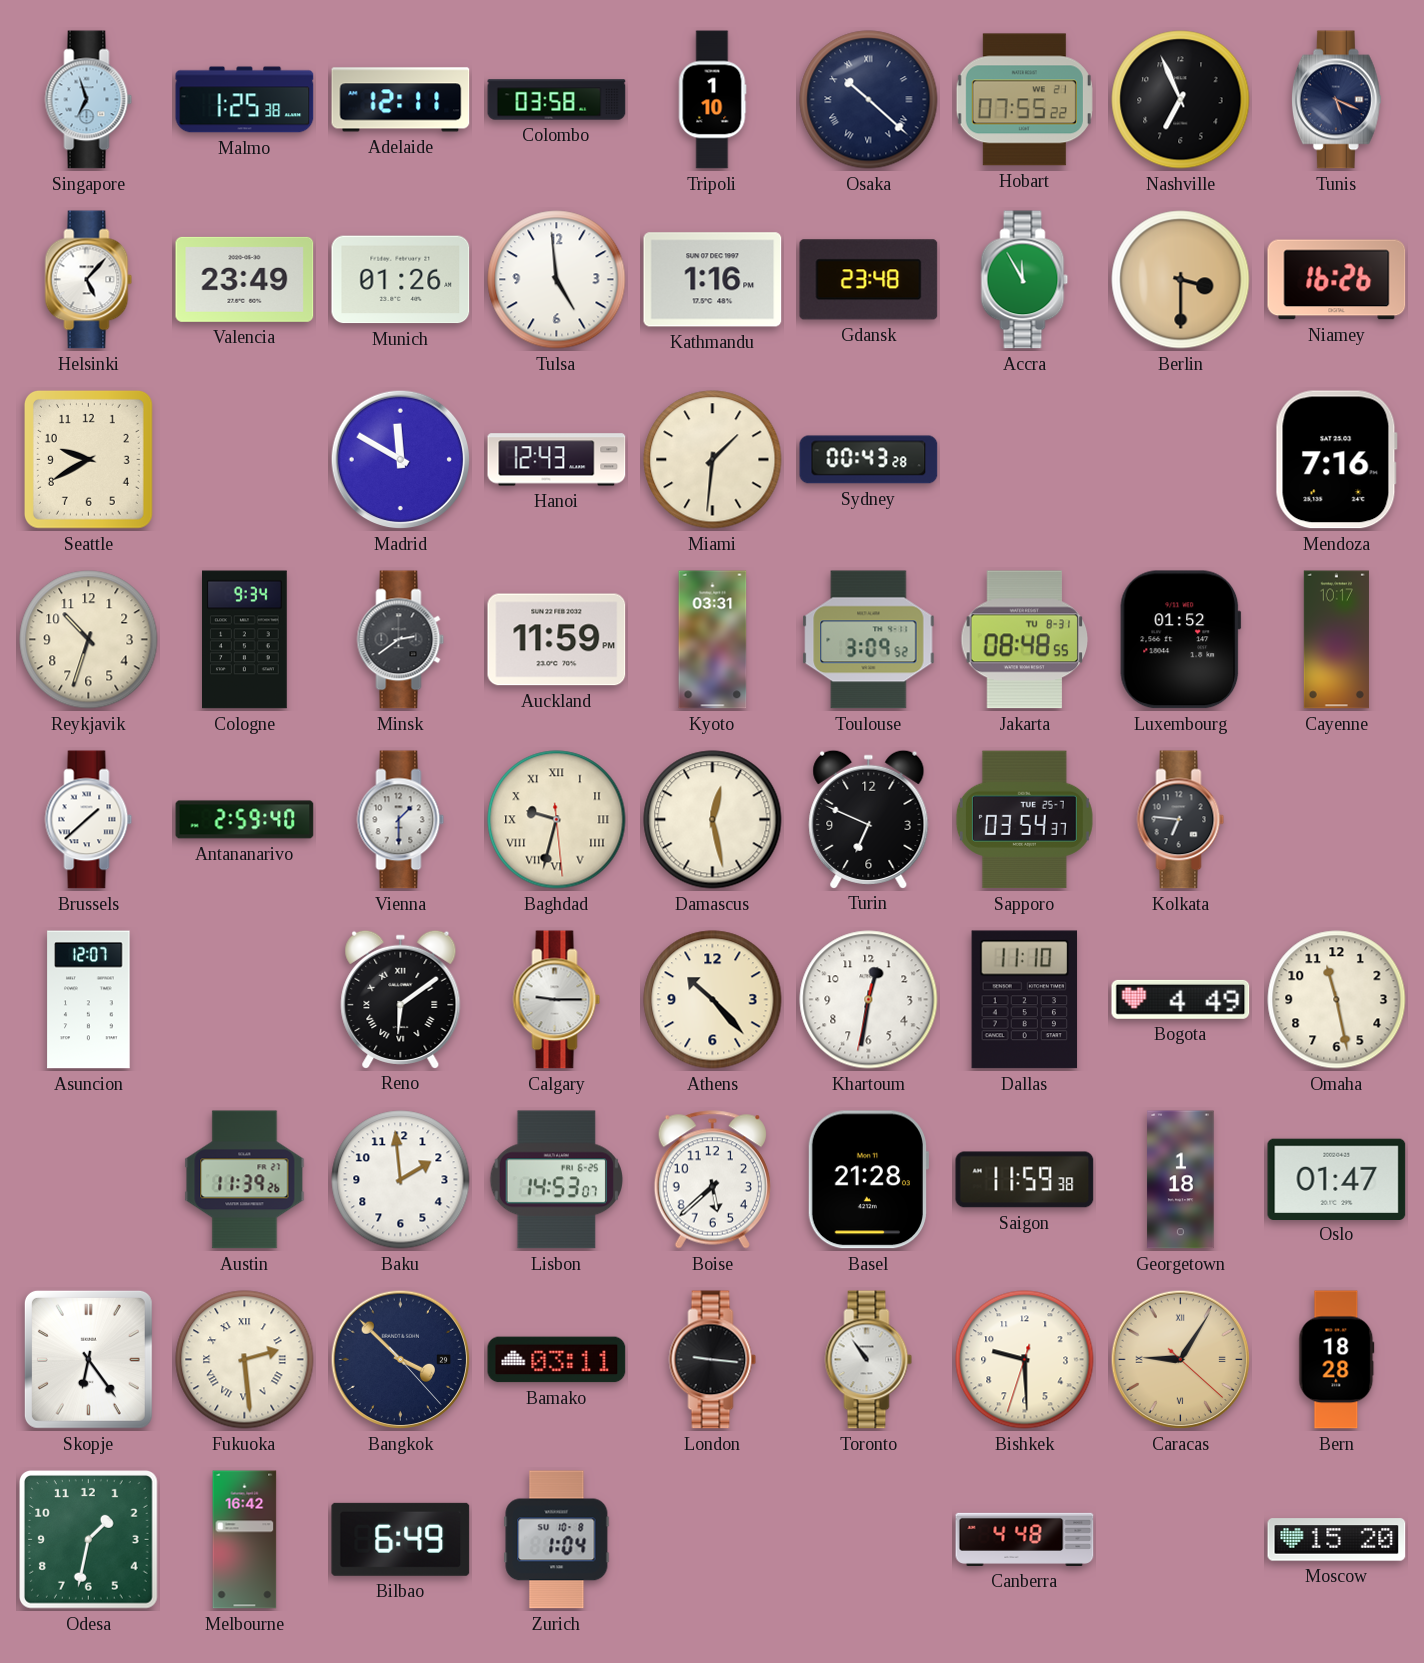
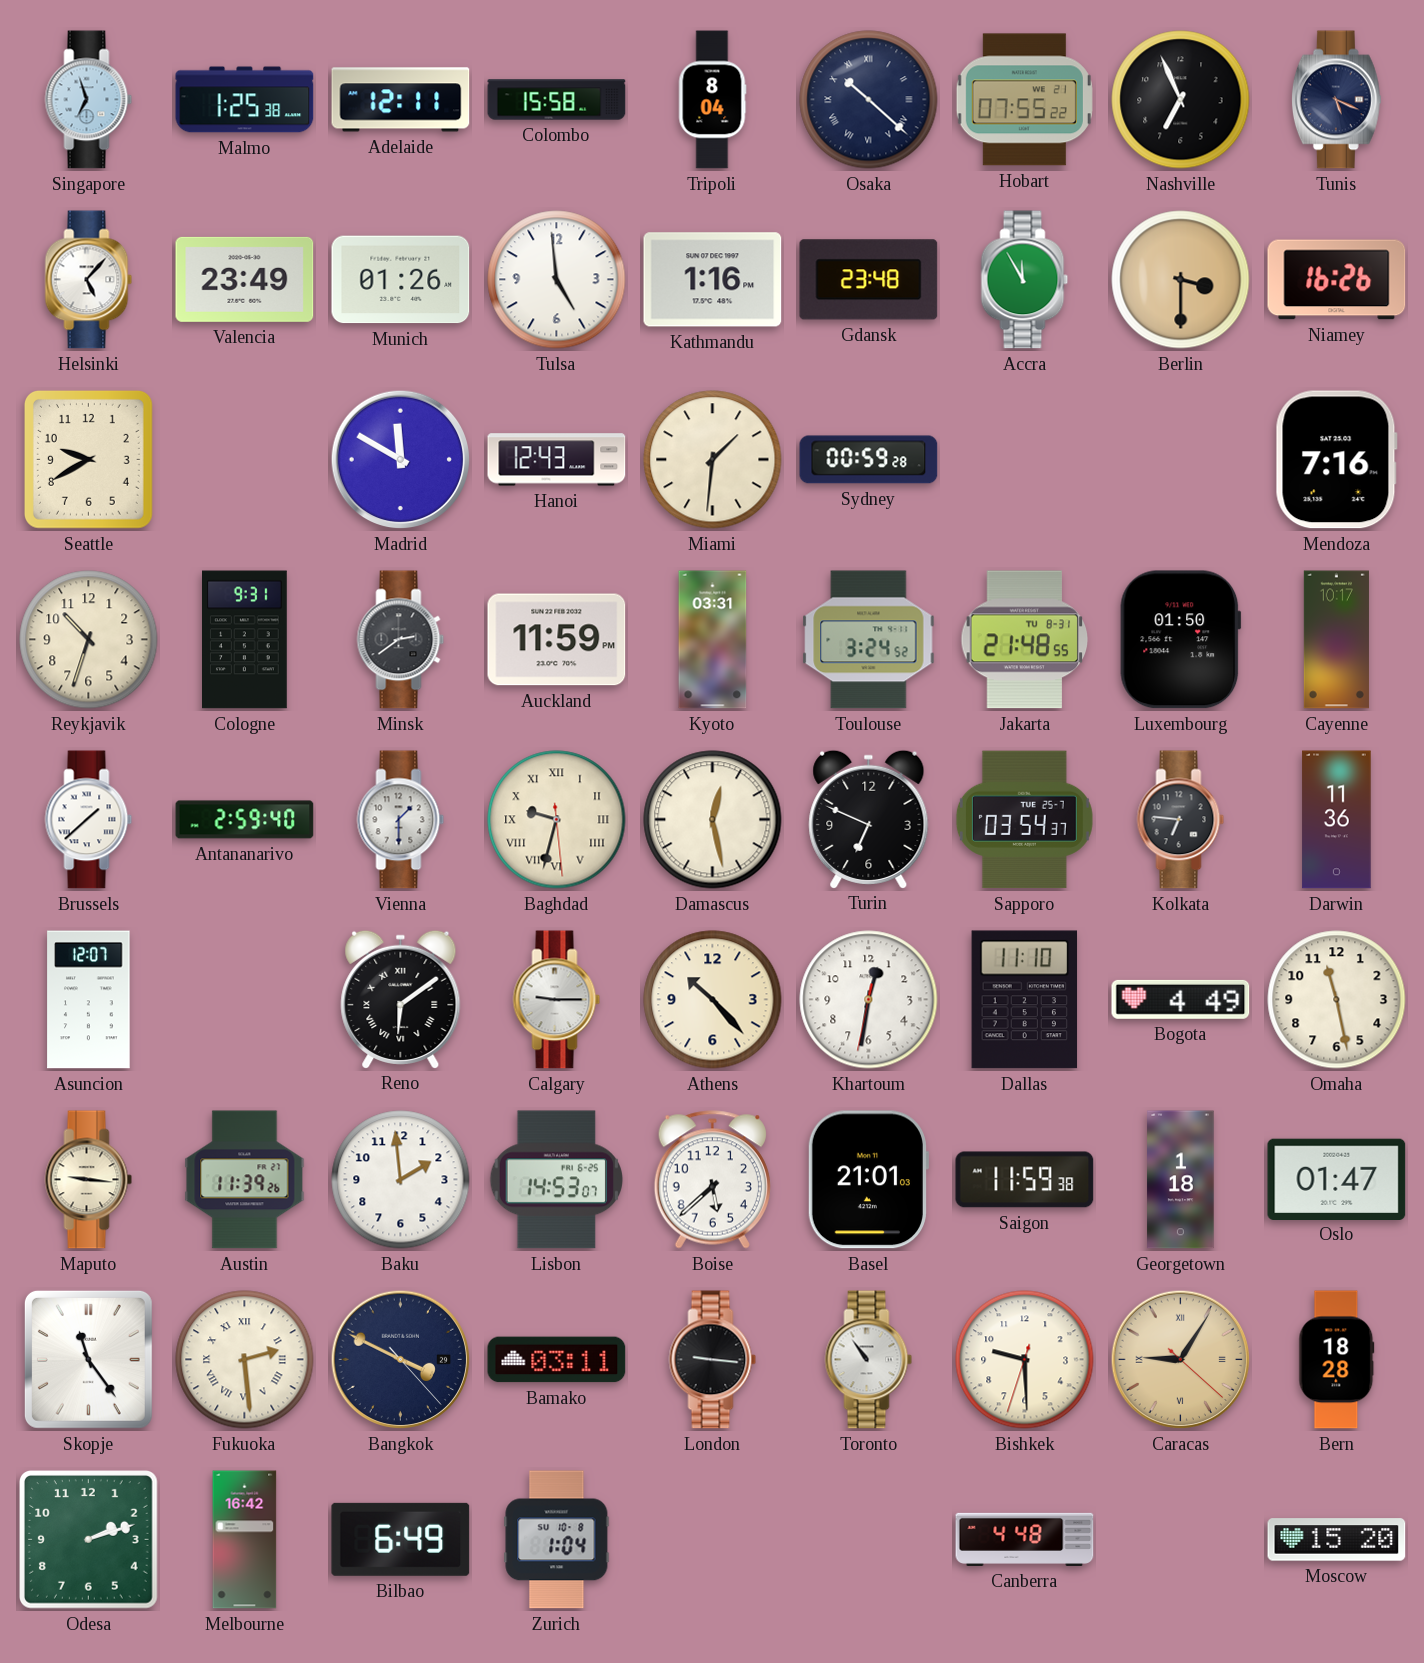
Colombo: 03:58 -> 15:58
Tripoli: 1:10 -> 8:04
Sydney: 00:43 -> 00:59
Cologne: 9:34 -> 9:31
Toulouse: 3:09 -> 3:24
Jakarta: 08:48 -> 21:48
Luxembourg: 01:52 -> 01:50
Darwin: none -> 11:36
Maputo: none -> 9:16
Basel: 21:28 -> 21:01
Skopje: 6:24 -> 11:24
Bangkok: 3:52 -> 3:49
Odesa: 1:32 -> 2:12
